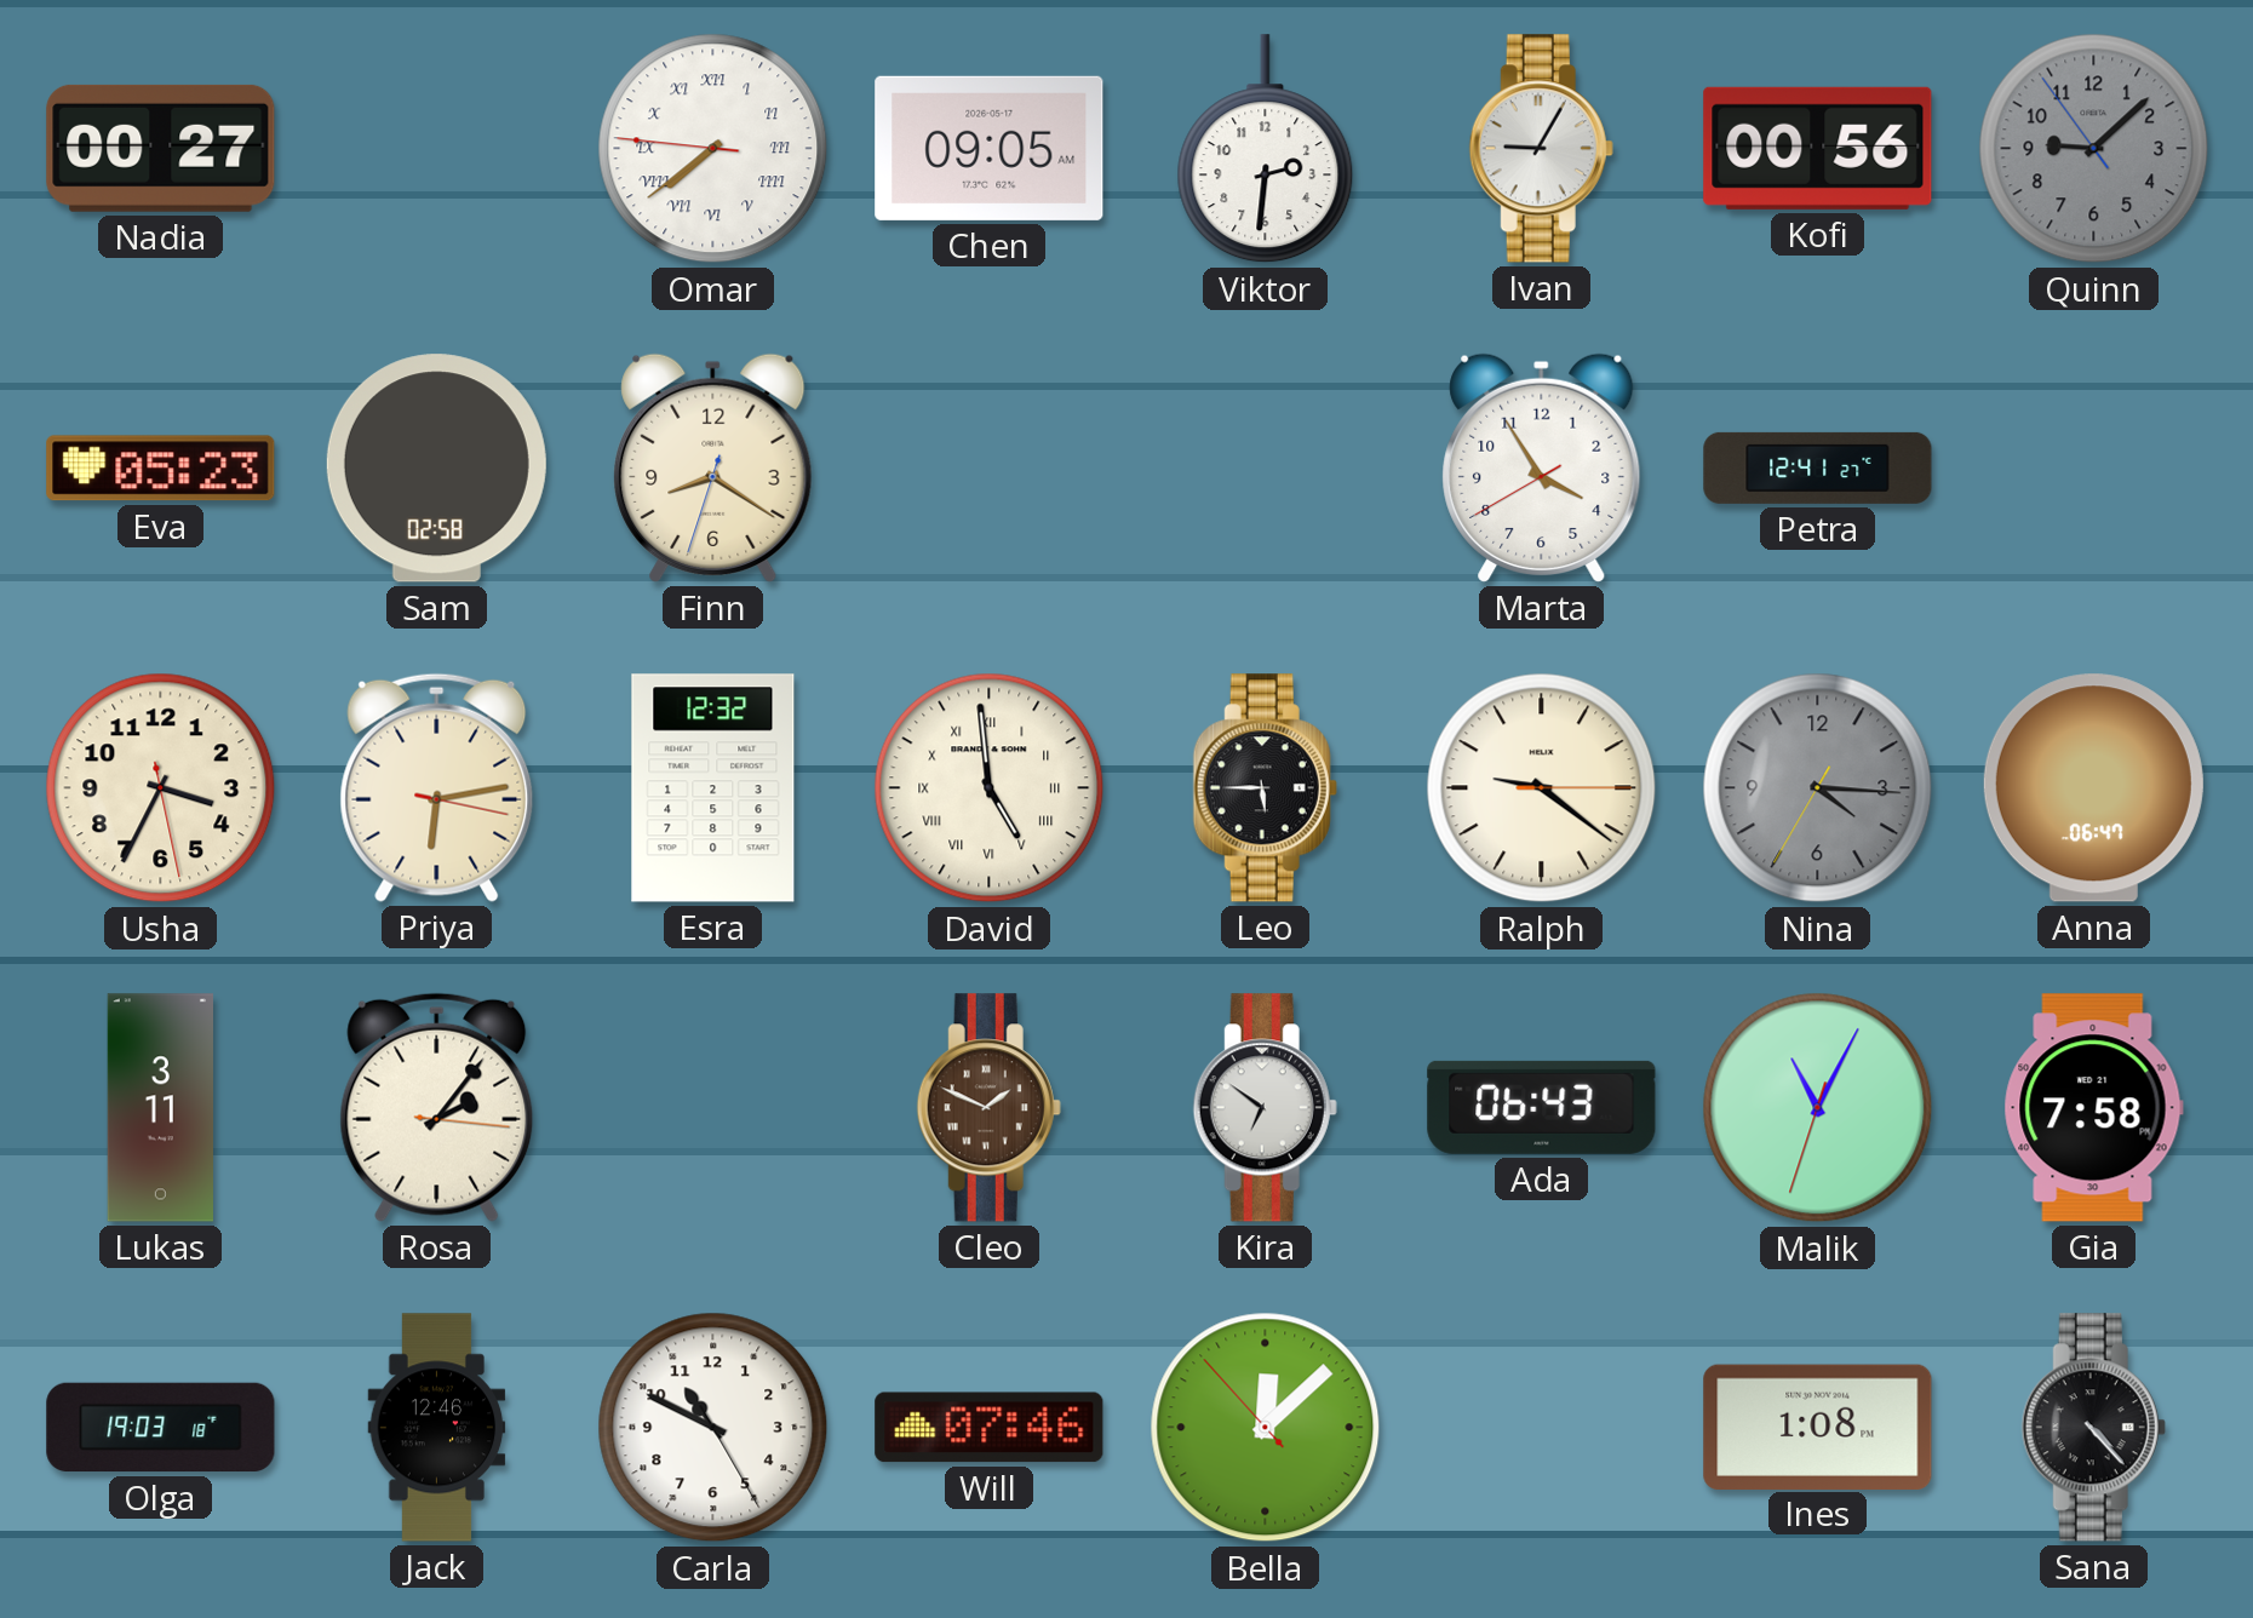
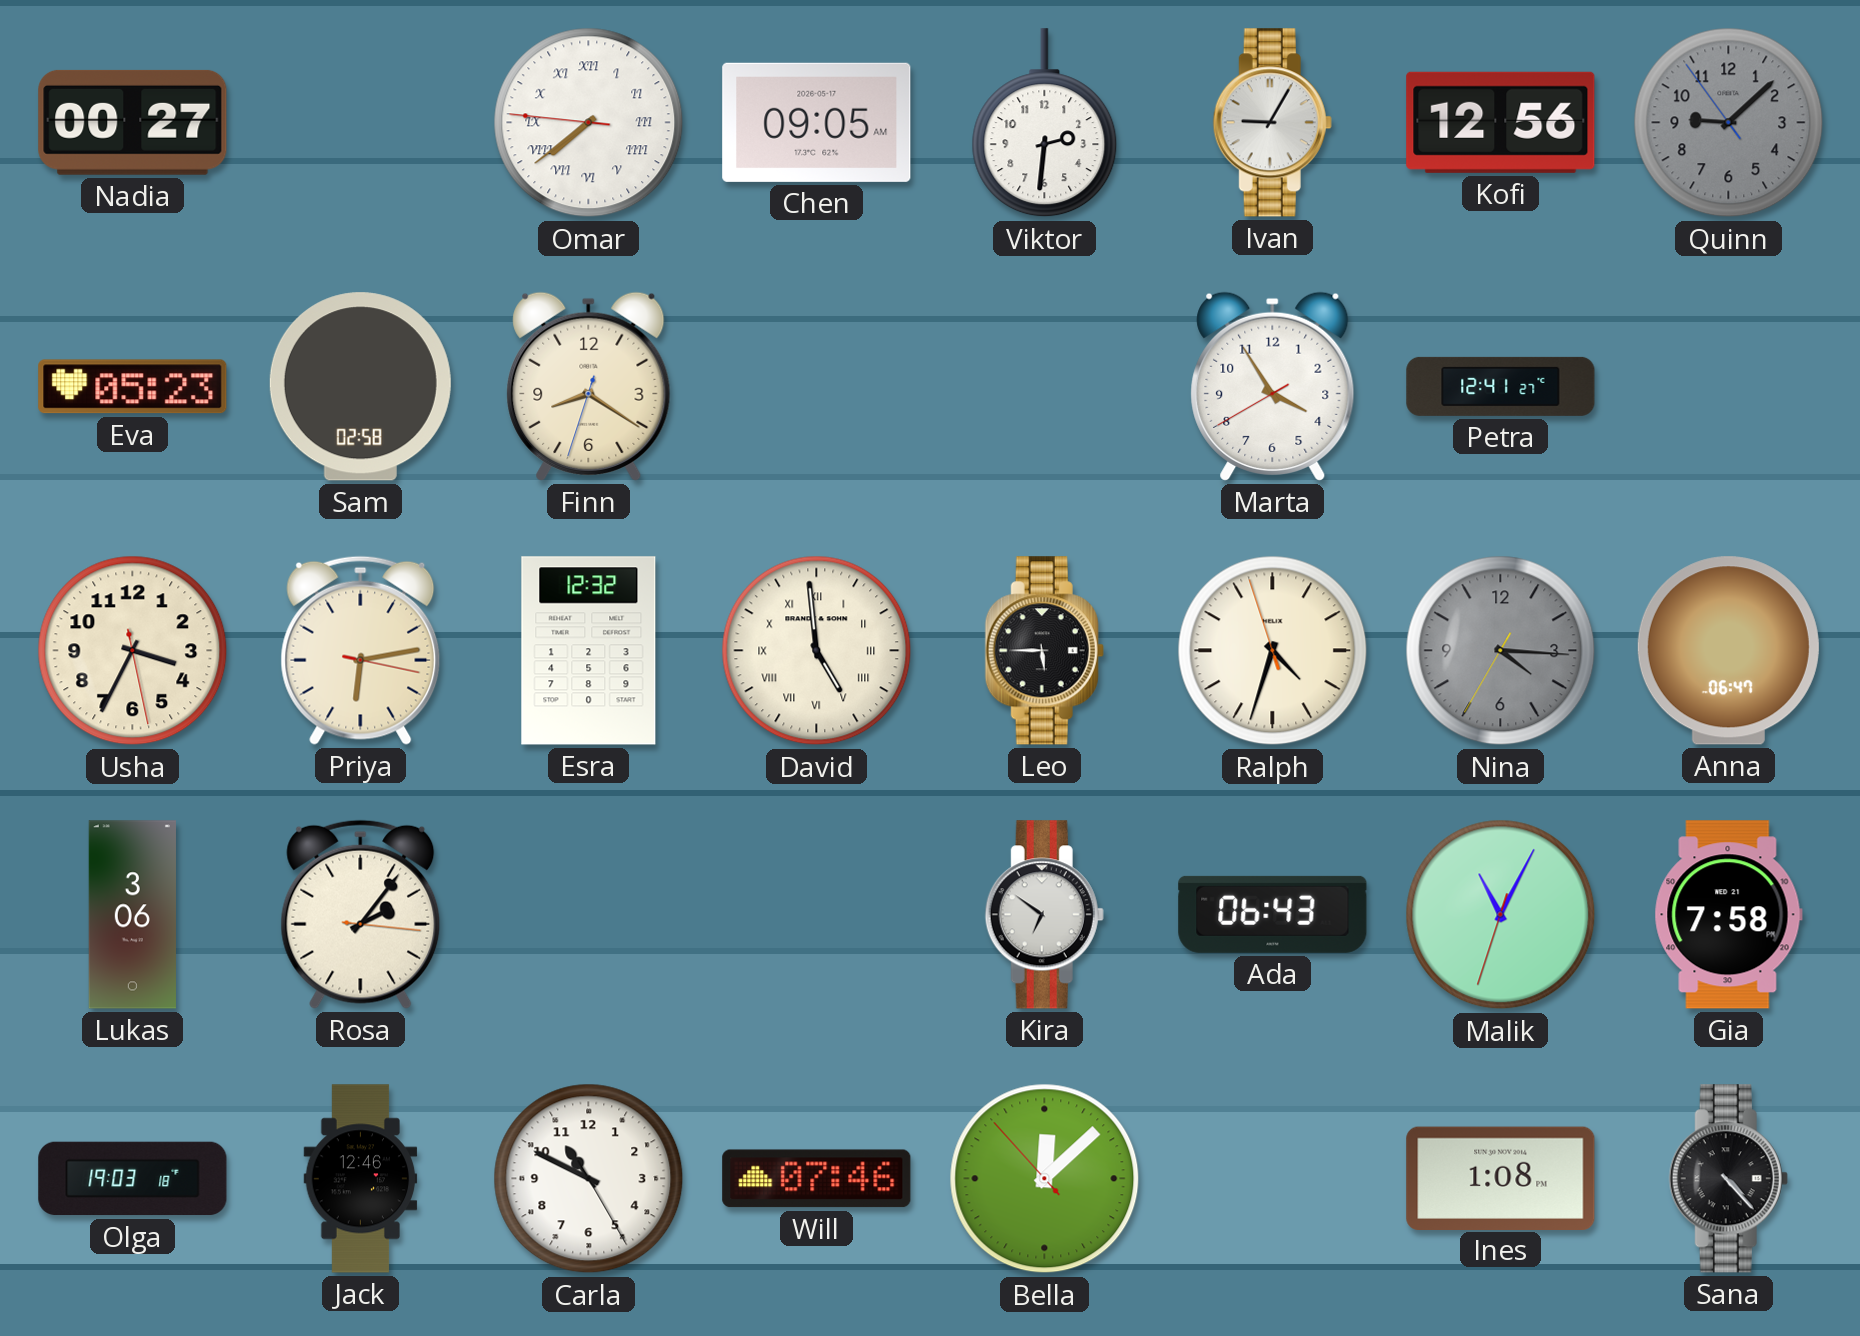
Kofi: 00:56 -> 12:56
Ralph: 9:21 -> 4:32
Lukas: 3:11 -> 3:06
Cleo: 1:49 -> none
